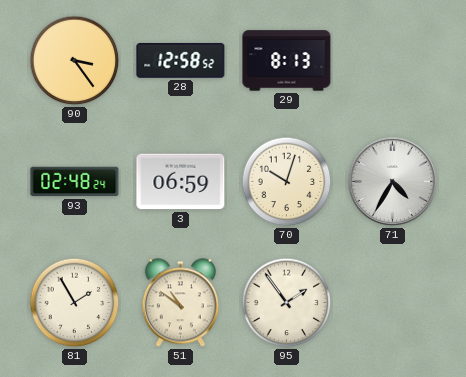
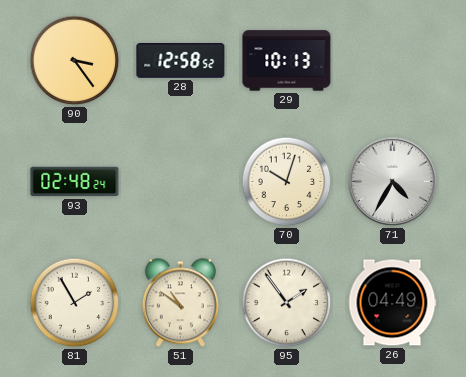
29: 8:13 -> 10:13
3: 06:59 -> none
26: none -> 04:49
